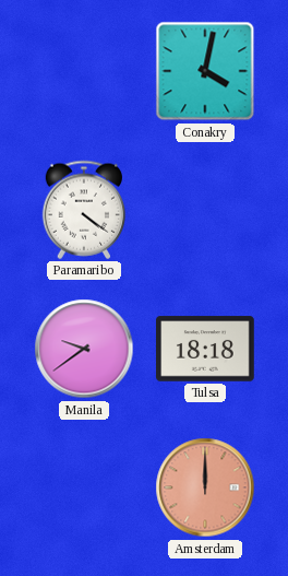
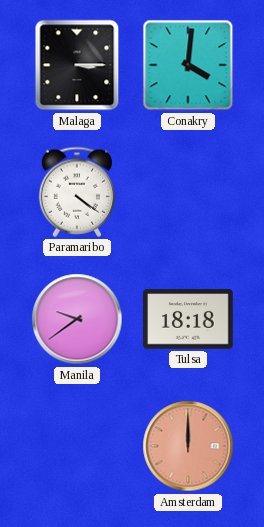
Malaga: none -> 3:15
Conakry: 4:02 -> 4:01
